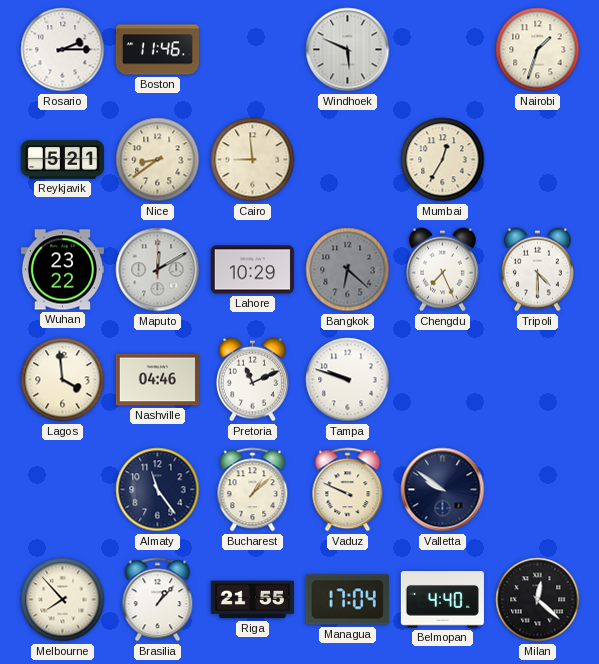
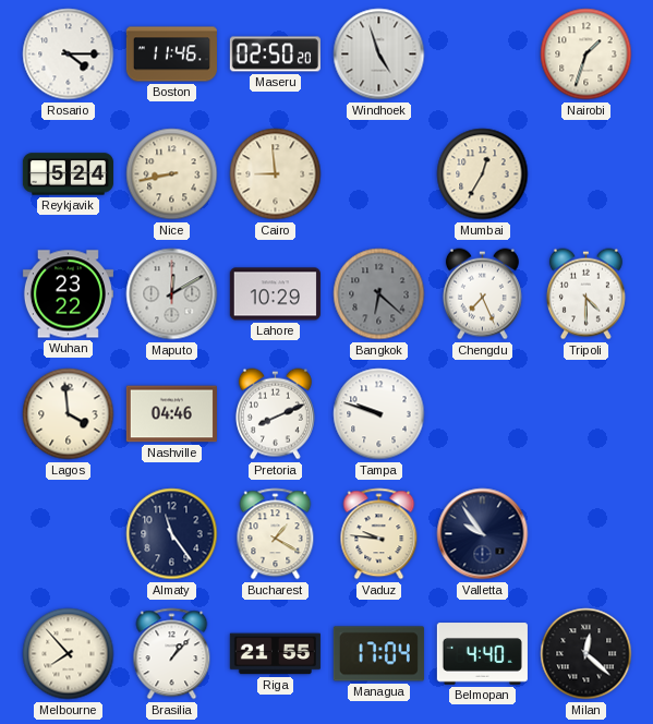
Rosario: 2:15 -> 4:15
Maseru: none -> 02:50
Windhoek: 5:49 -> 4:57
Reykjavik: 5:21 -> 5:24
Nice: 8:39 -> 8:43
Pretoria: 11:11 -> 8:11
Bucharest: 1:08 -> 1:20
Vaduz: 9:49 -> 9:46
Valletta: 9:51 -> 9:54
